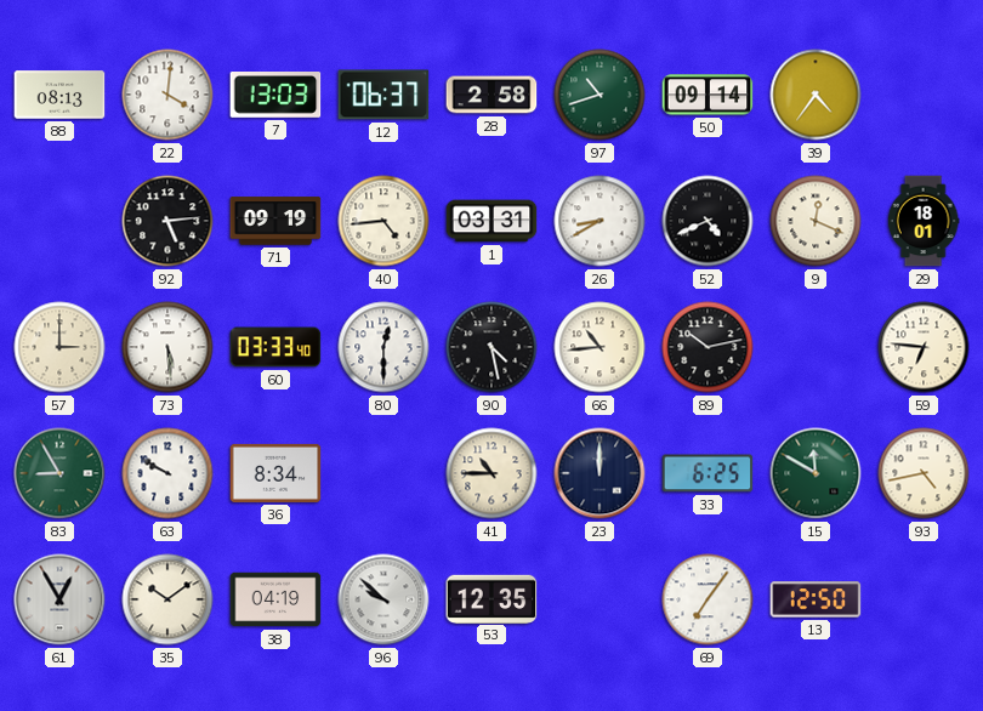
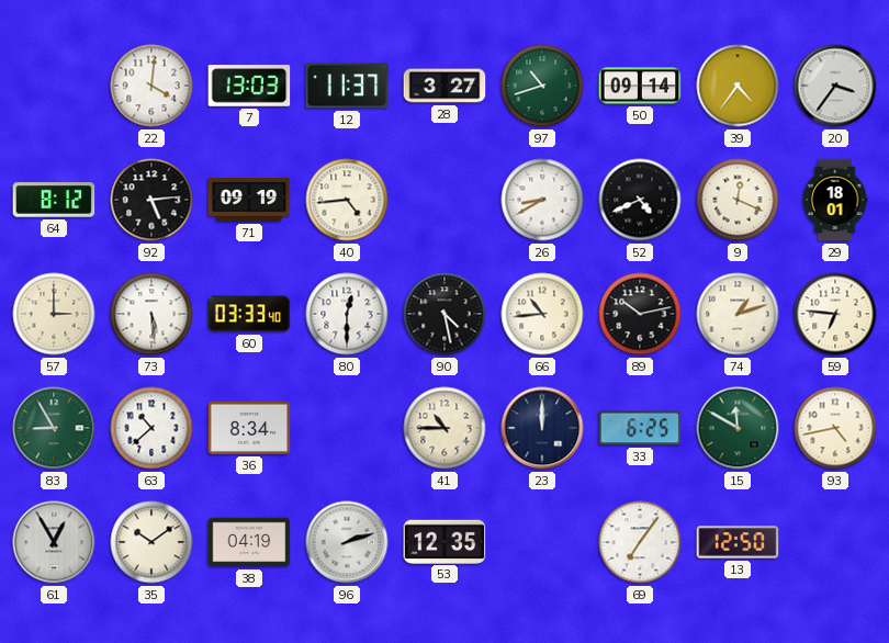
88: 08:13 -> none
12: 06:37 -> 11:37
28: 2:58 -> 3:27
20: none -> 3:36
64: none -> 8:12
1: 03:31 -> none
74: none -> 1:12
63: 9:50 -> 10:38
96: 9:52 -> 2:12
